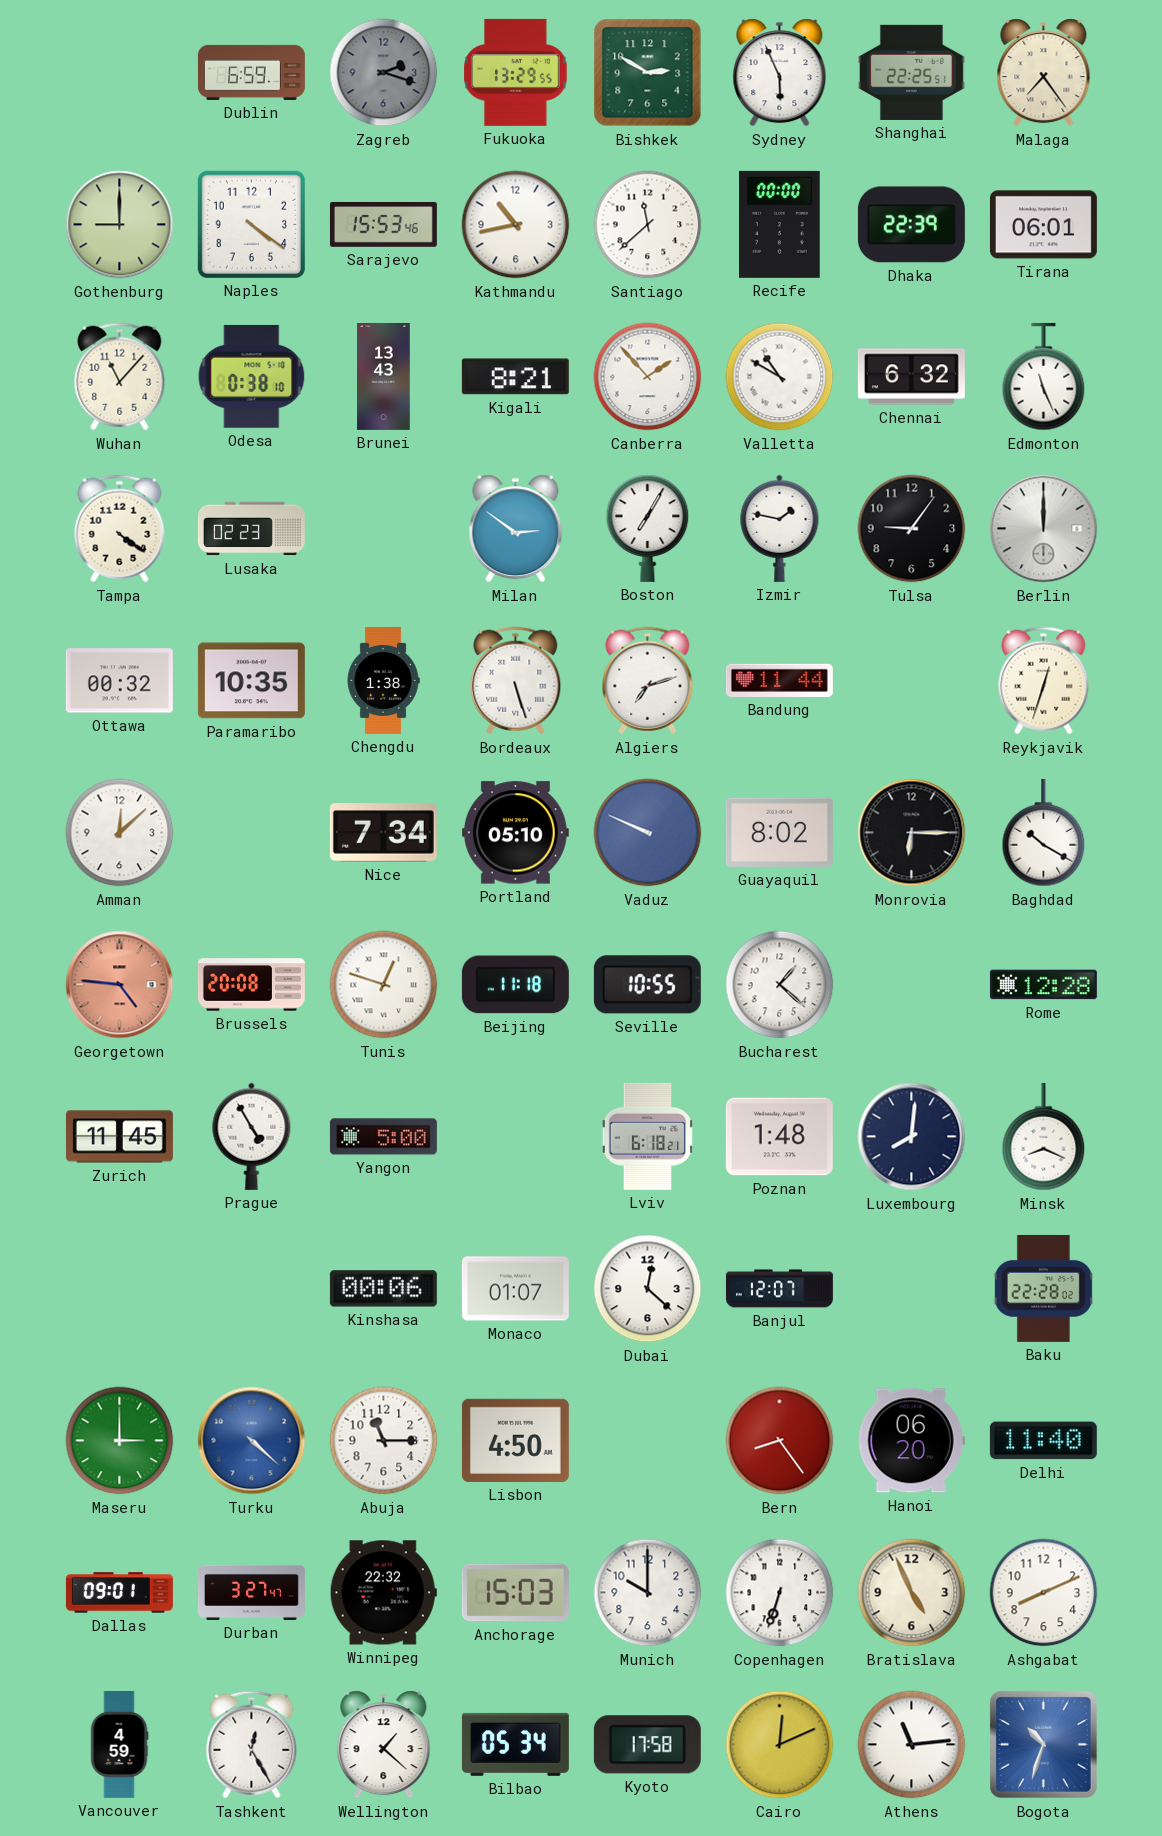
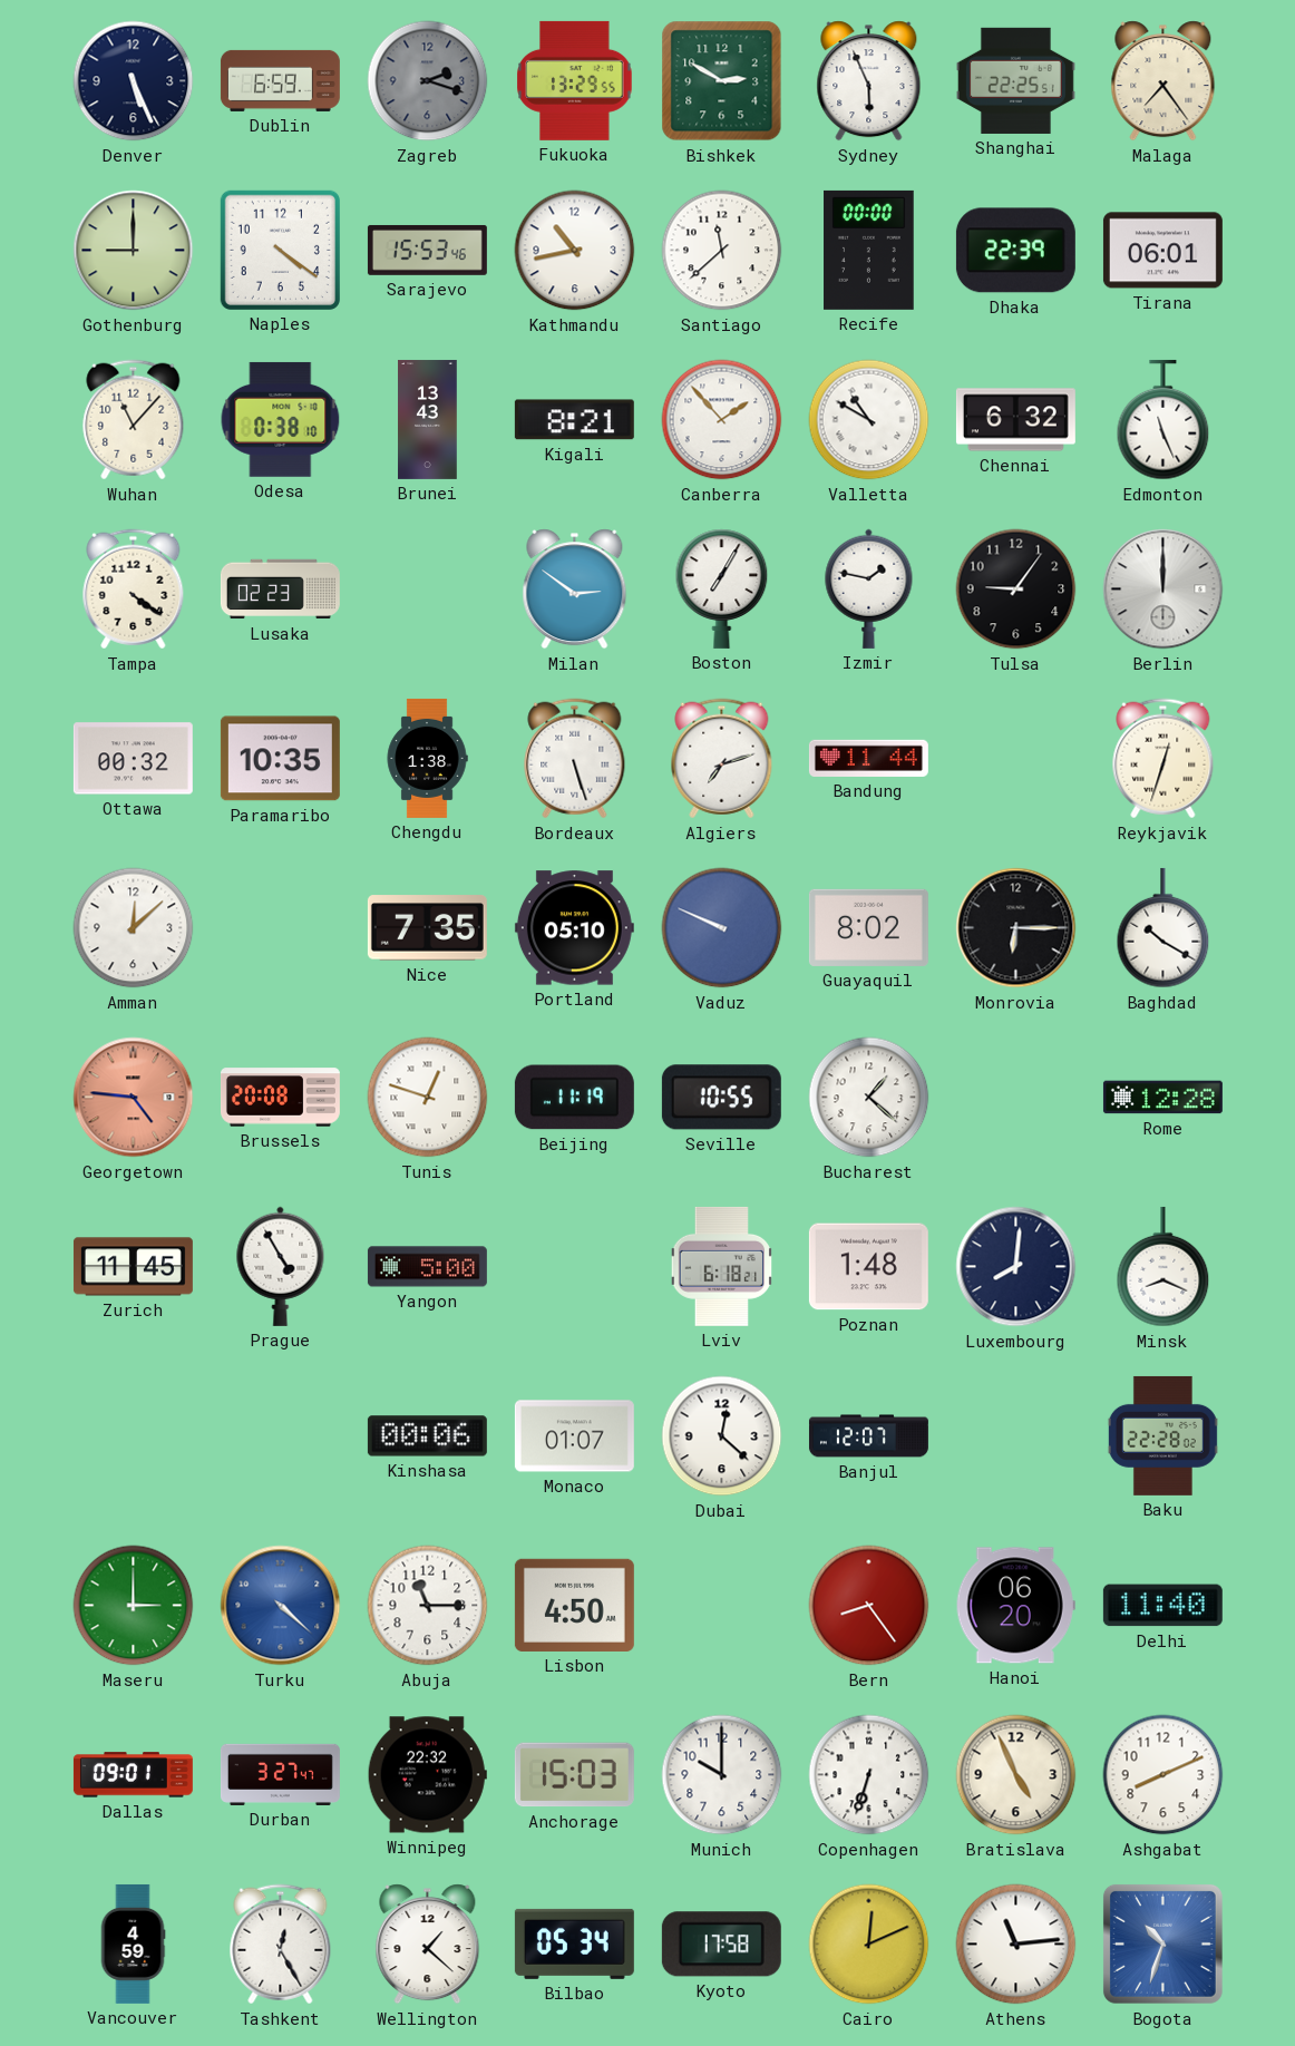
Denver: none -> 5:26
Nice: 7:34 -> 7:35
Beijing: 11:18 -> 11:19
